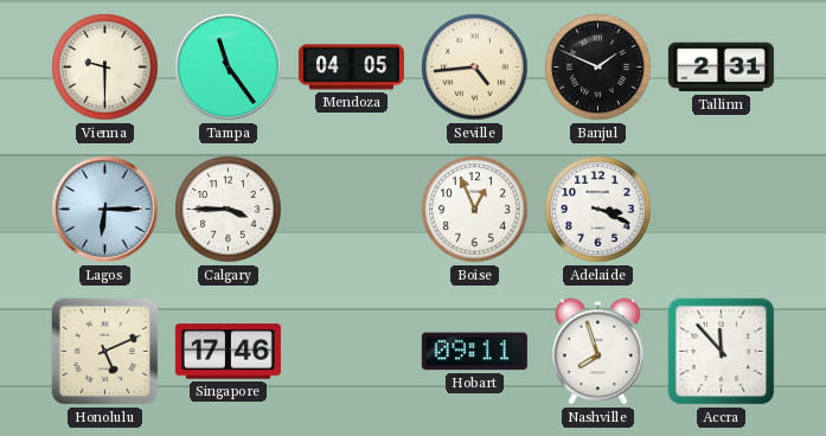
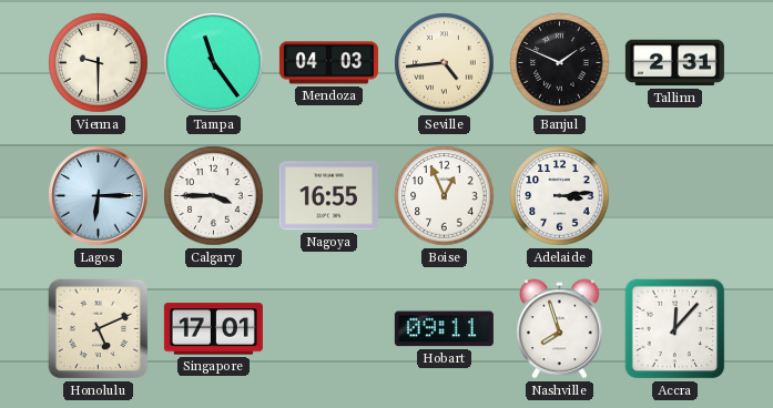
Mendoza: 04:05 -> 04:03
Nagoya: none -> 16:55
Adelaide: 3:19 -> 3:14
Singapore: 17:46 -> 17:01
Accra: 11:53 -> 12:07
